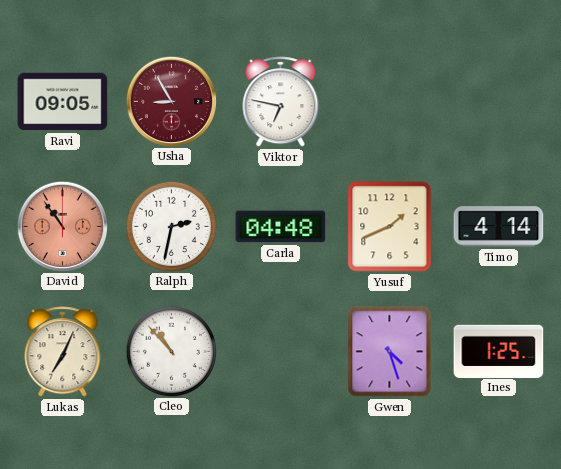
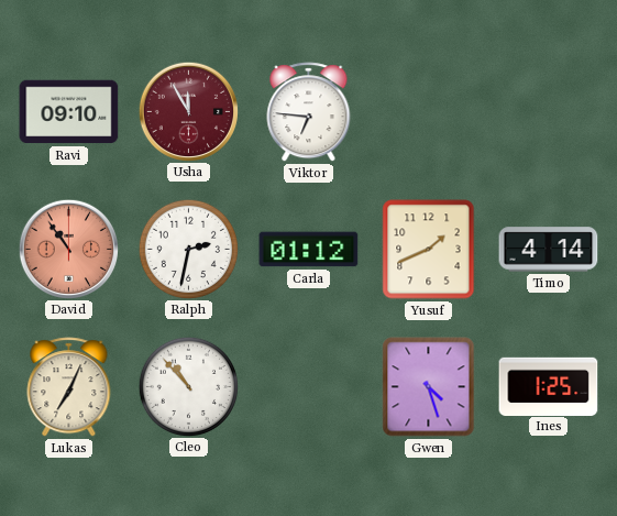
Ravi: 09:05 -> 09:10
Usha: 8:55 -> 11:55
Viktor: 6:47 -> 6:46
Carla: 04:48 -> 01:12
